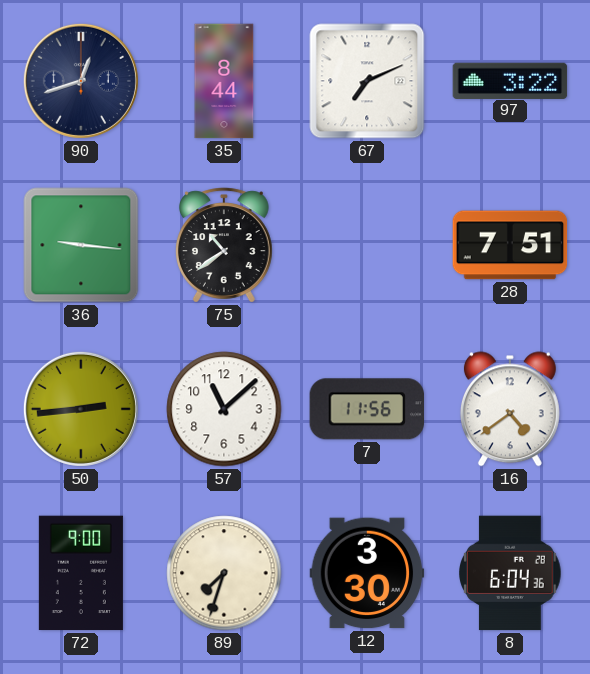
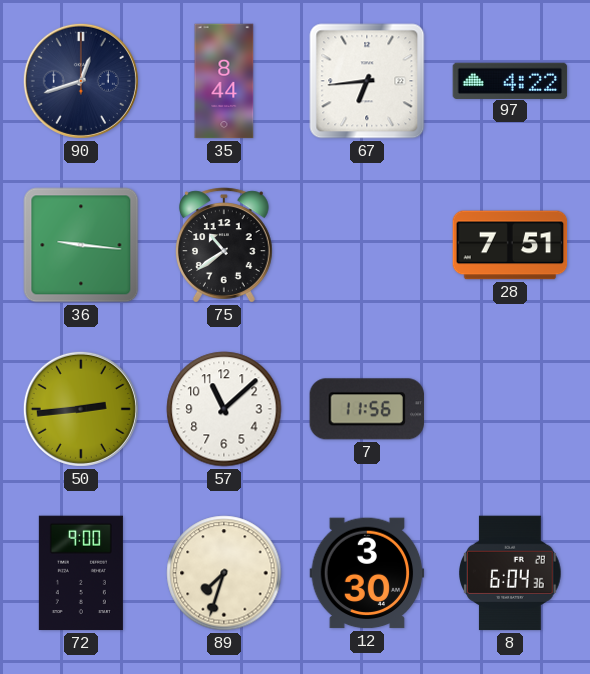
67: 7:11 -> 6:44
97: 3:22 -> 4:22
16: 4:39 -> none
